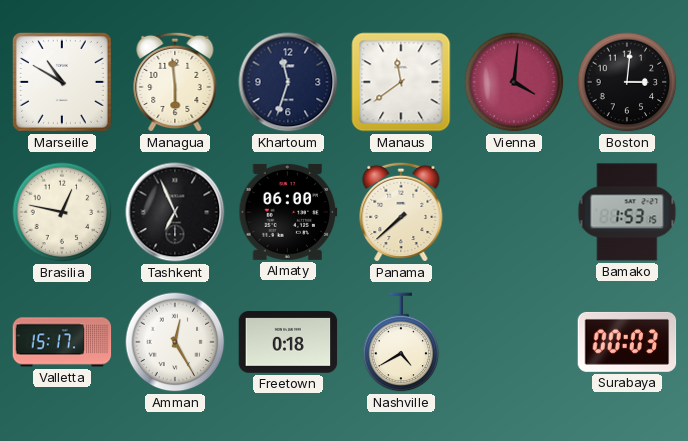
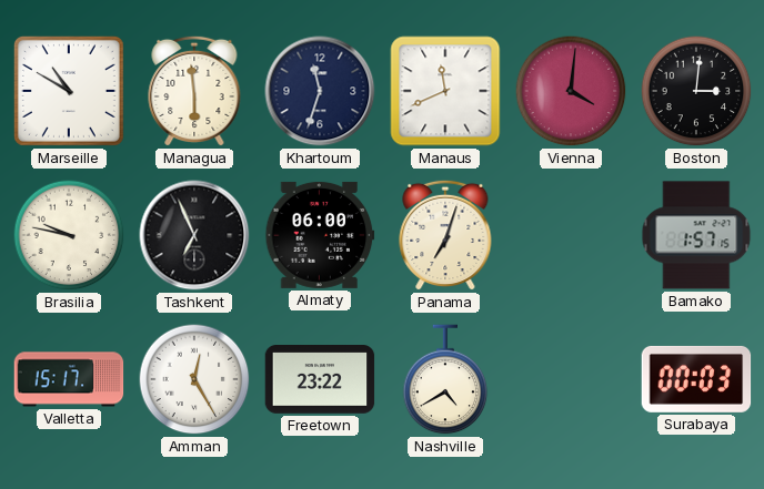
Manaus: 11:39 -> 11:41
Brasilia: 12:47 -> 9:47
Panama: 7:38 -> 7:03
Bamako: 1:53 -> 1:57
Freetown: 0:18 -> 23:22
